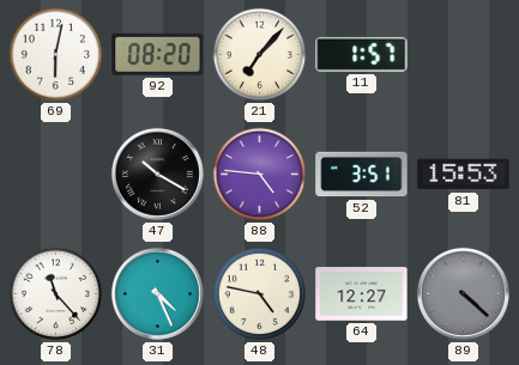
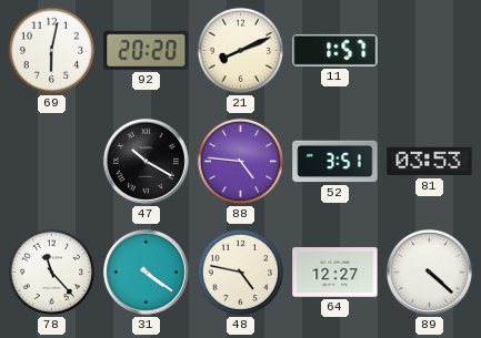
92: 08:20 -> 20:20
21: 7:07 -> 8:11
81: 15:53 -> 03:53
31: 4:26 -> 4:21
89 dial: grey -> white
